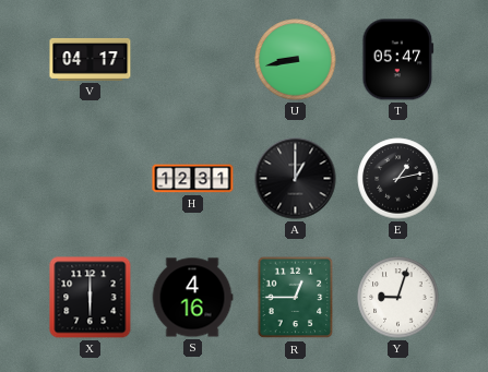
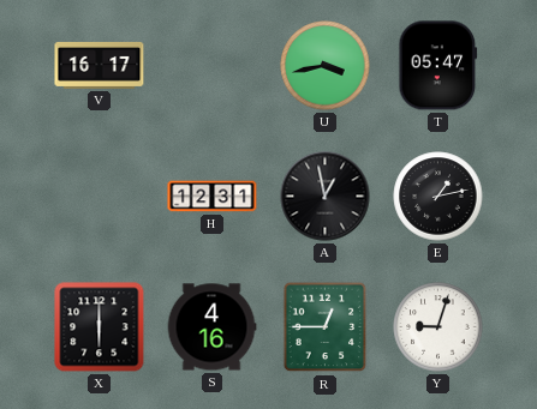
V: 04:17 -> 16:17
U: 8:43 -> 3:43
A: 1:00 -> 12:58
